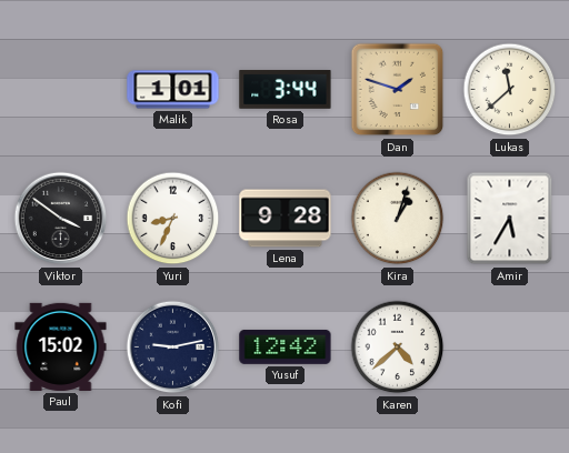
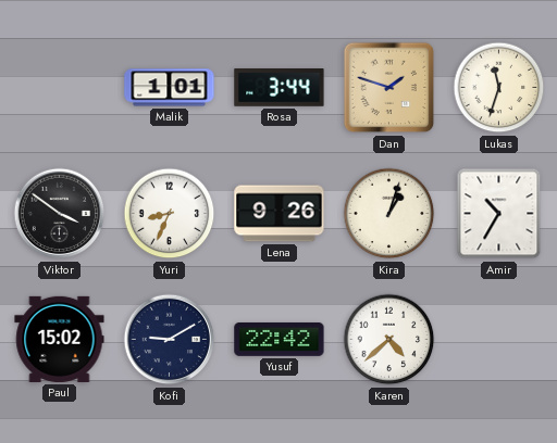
Lukas: 11:38 -> 11:33
Lena: 9:28 -> 9:26
Amir: 5:35 -> 10:35
Kofi: 9:13 -> 9:10
Yusuf: 12:42 -> 22:42
